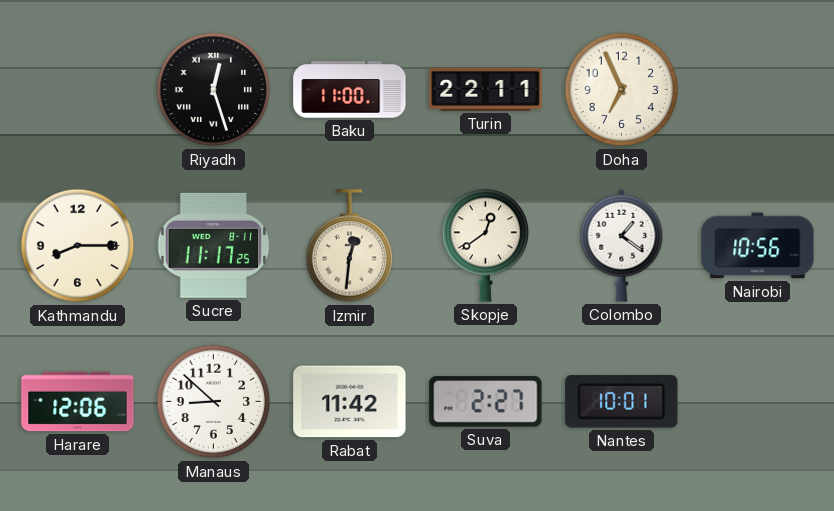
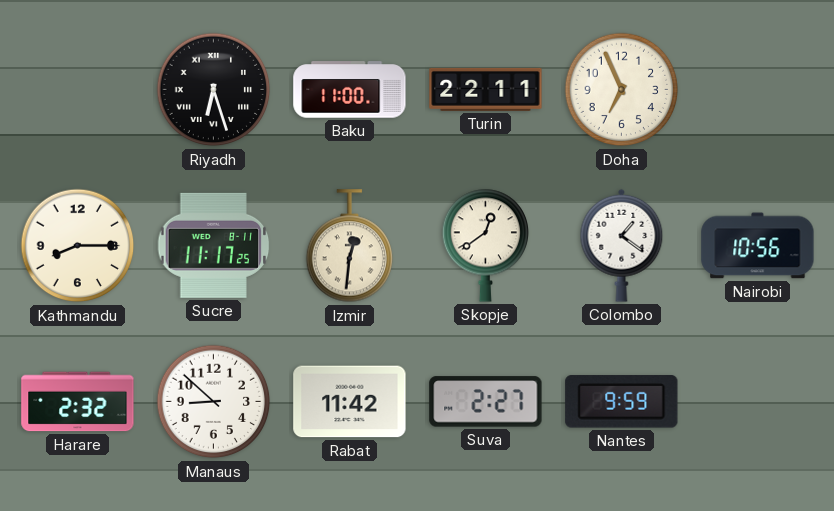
Riyadh: 12:27 -> 6:27
Harare: 12:06 -> 2:32
Nantes: 10:01 -> 9:59
